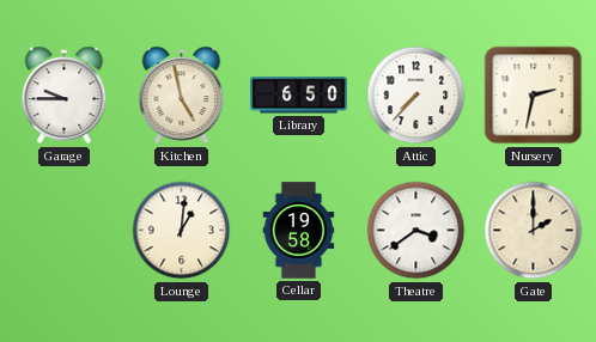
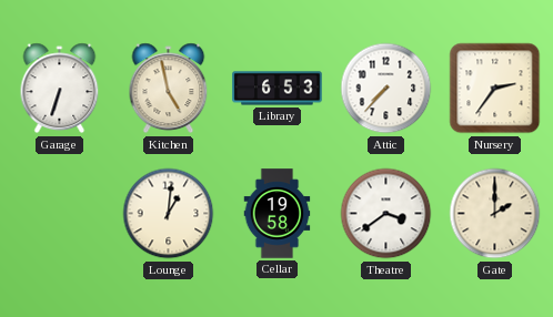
Garage: 9:45 -> 6:33
Library: 6:50 -> 6:53
Nursery: 2:32 -> 2:36
